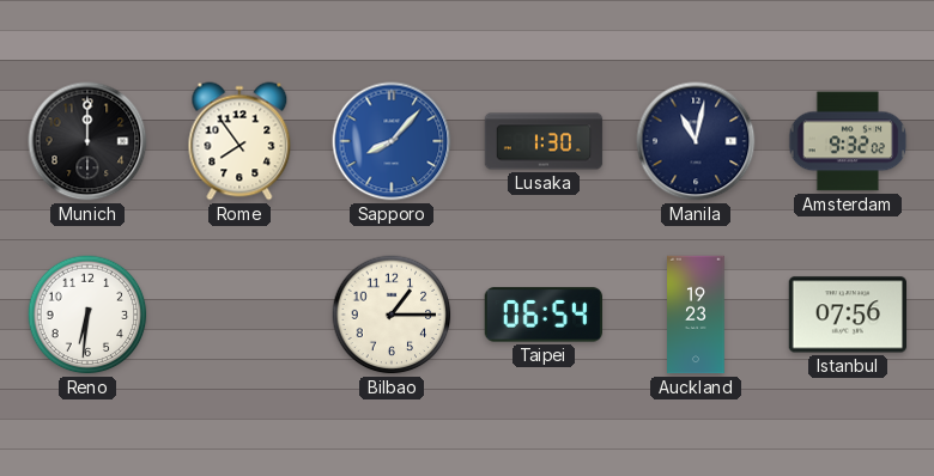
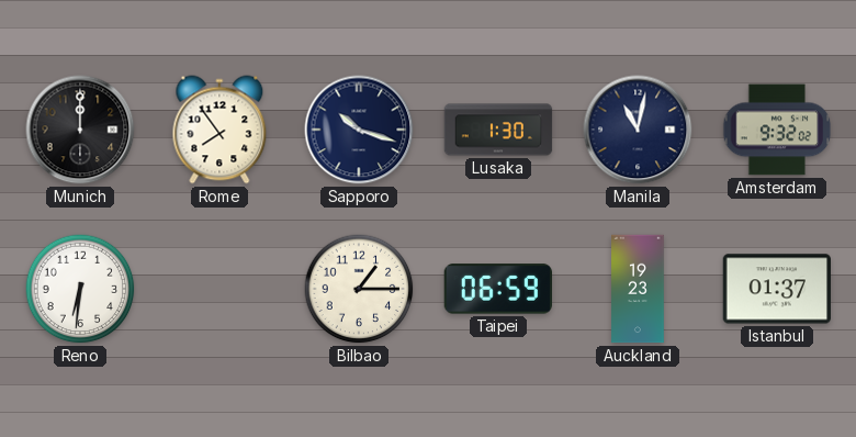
Sapporo: 8:07 -> 10:18
Sapporo dial: blue -> navy
Taipei: 06:54 -> 06:59
Istanbul: 07:56 -> 01:37
